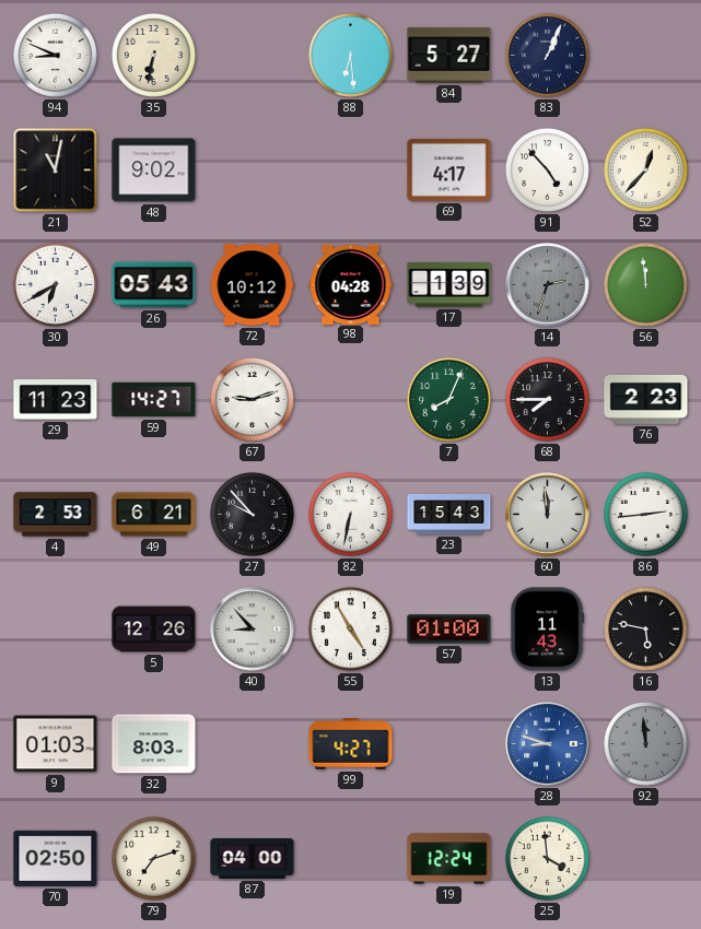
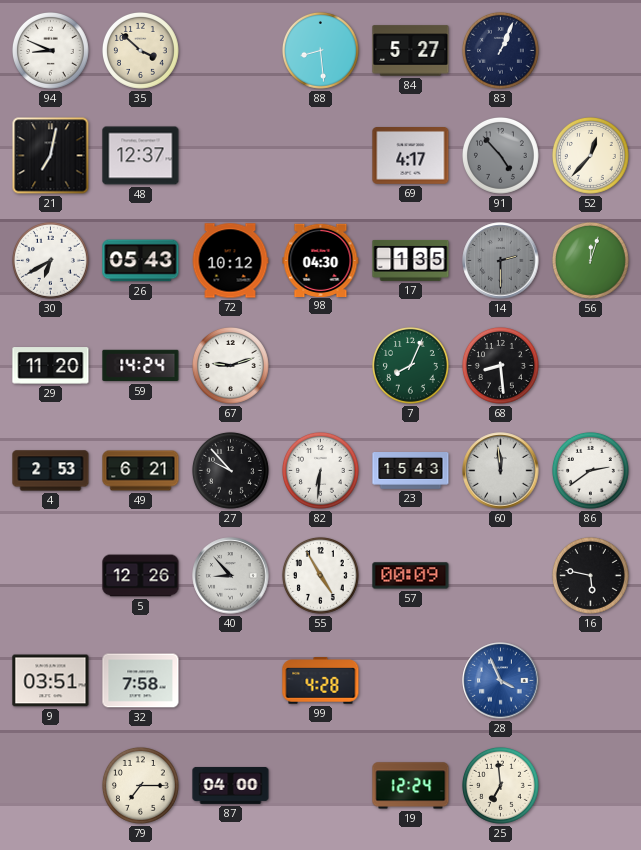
35: 6:32 -> 3:52
88: 6:29 -> 8:29
21: 11:02 -> 7:02
48: 9:02 -> 12:37
91 dial: white -> grey
98: 04:28 -> 04:30
17: 1:39 -> 1:35
14: 2:33 -> 2:30
56: 11:59 -> 12:03
29: 11:23 -> 11:20
59: 14:27 -> 14:24
68: 7:45 -> 8:29
76: 2:23 -> none
82: 6:32 -> 6:31
86: 2:44 -> 2:39
57: 01:00 -> 00:09
13: 11:43 -> none
9: 01:03 -> 03:51
32: 8:03 -> 7:58
99: 4:27 -> 4:28
28: 8:48 -> 3:56
92: 11:59 -> none
70: 02:50 -> none
79: 7:12 -> 7:15
25: 3:59 -> 6:59
